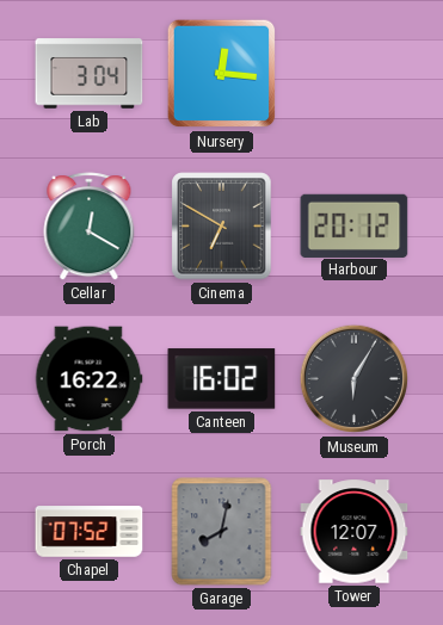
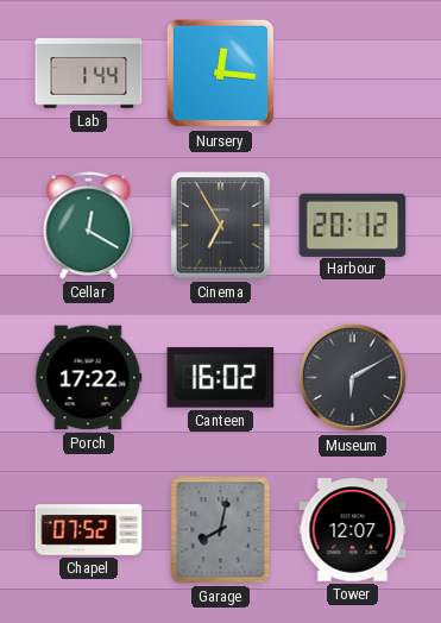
Lab: 3:04 -> 1:44
Cinema: 6:50 -> 6:55
Porch: 16:22 -> 17:22
Museum: 6:05 -> 6:10
